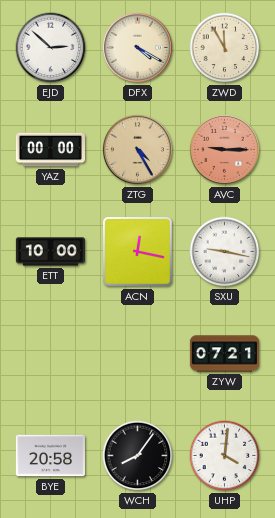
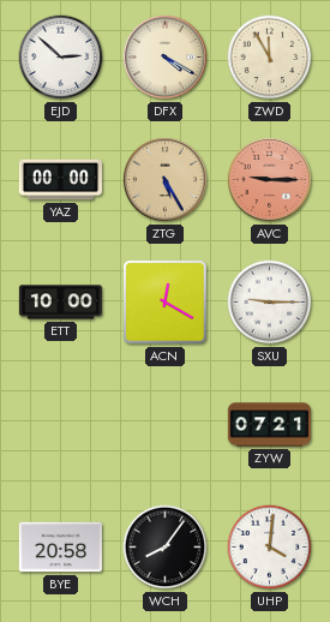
ZTG: 4:25 -> 5:25
ACN: 12:17 -> 12:20
SXU: 9:17 -> 9:15
